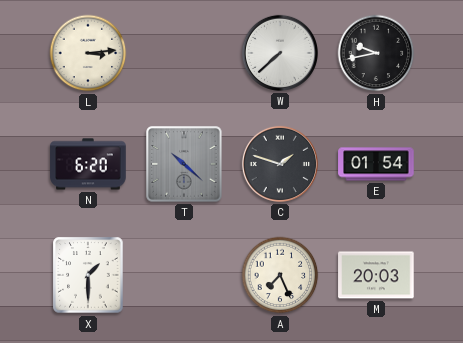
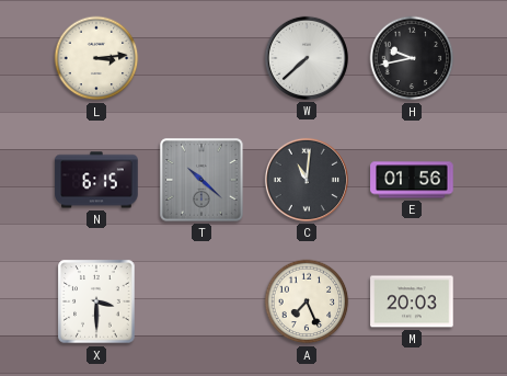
N: 6:20 -> 6:15
C: 1:48 -> 11:01
E: 01:54 -> 01:56
X: 1:30 -> 3:30
